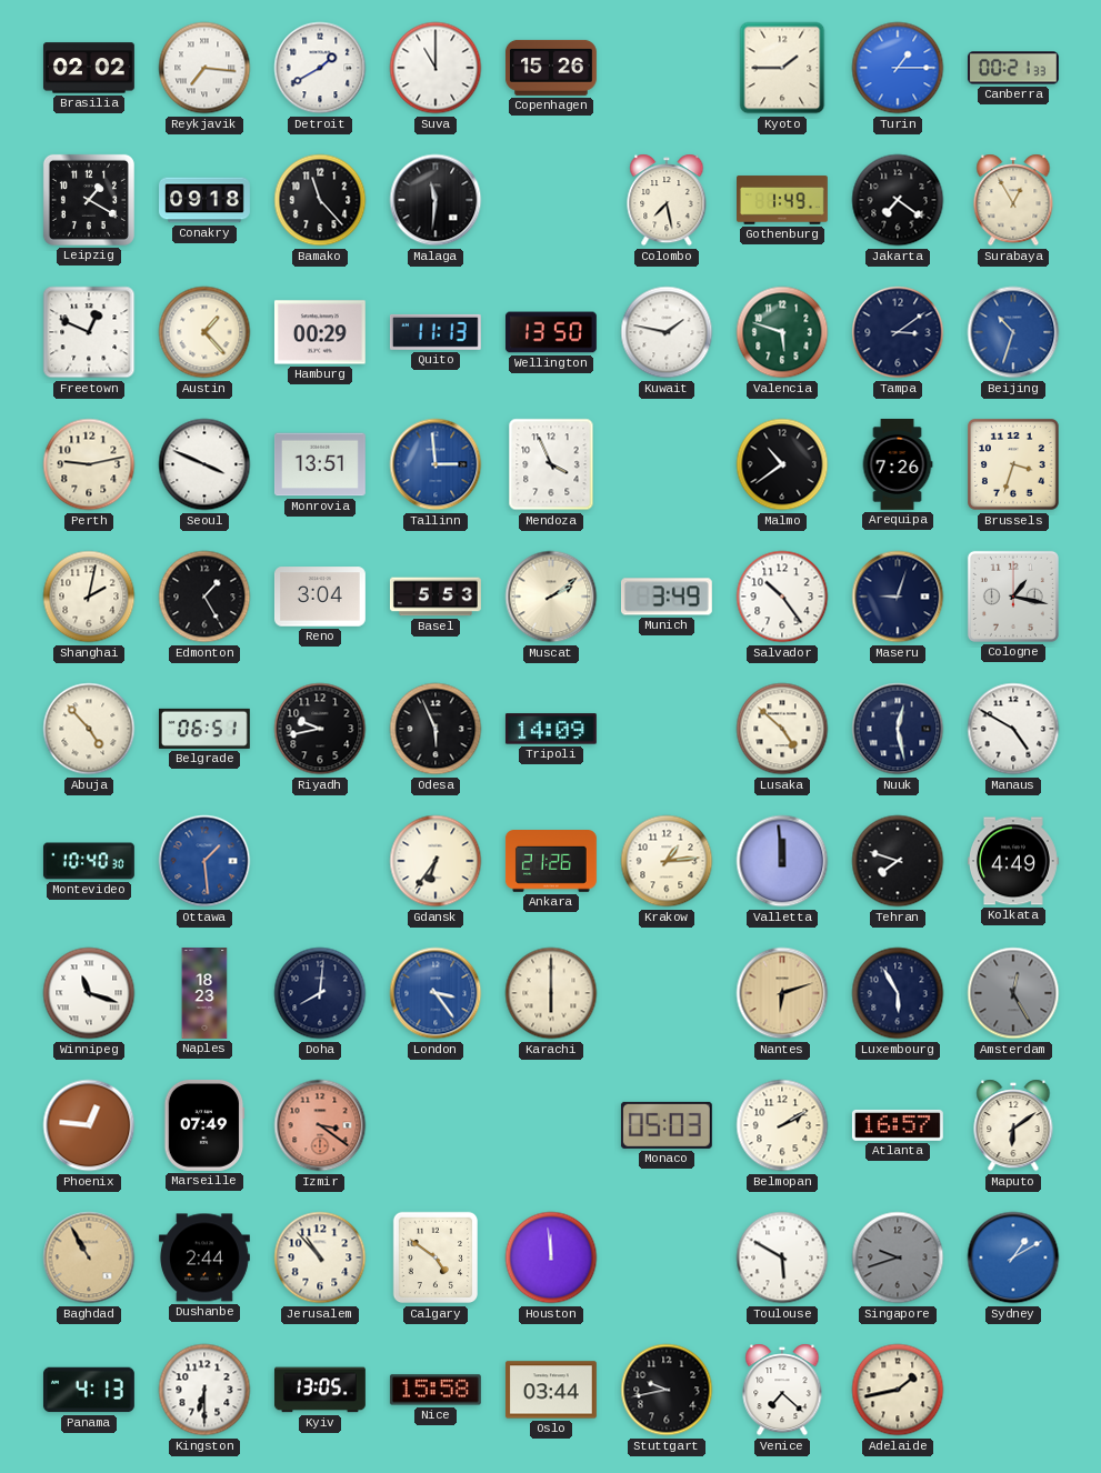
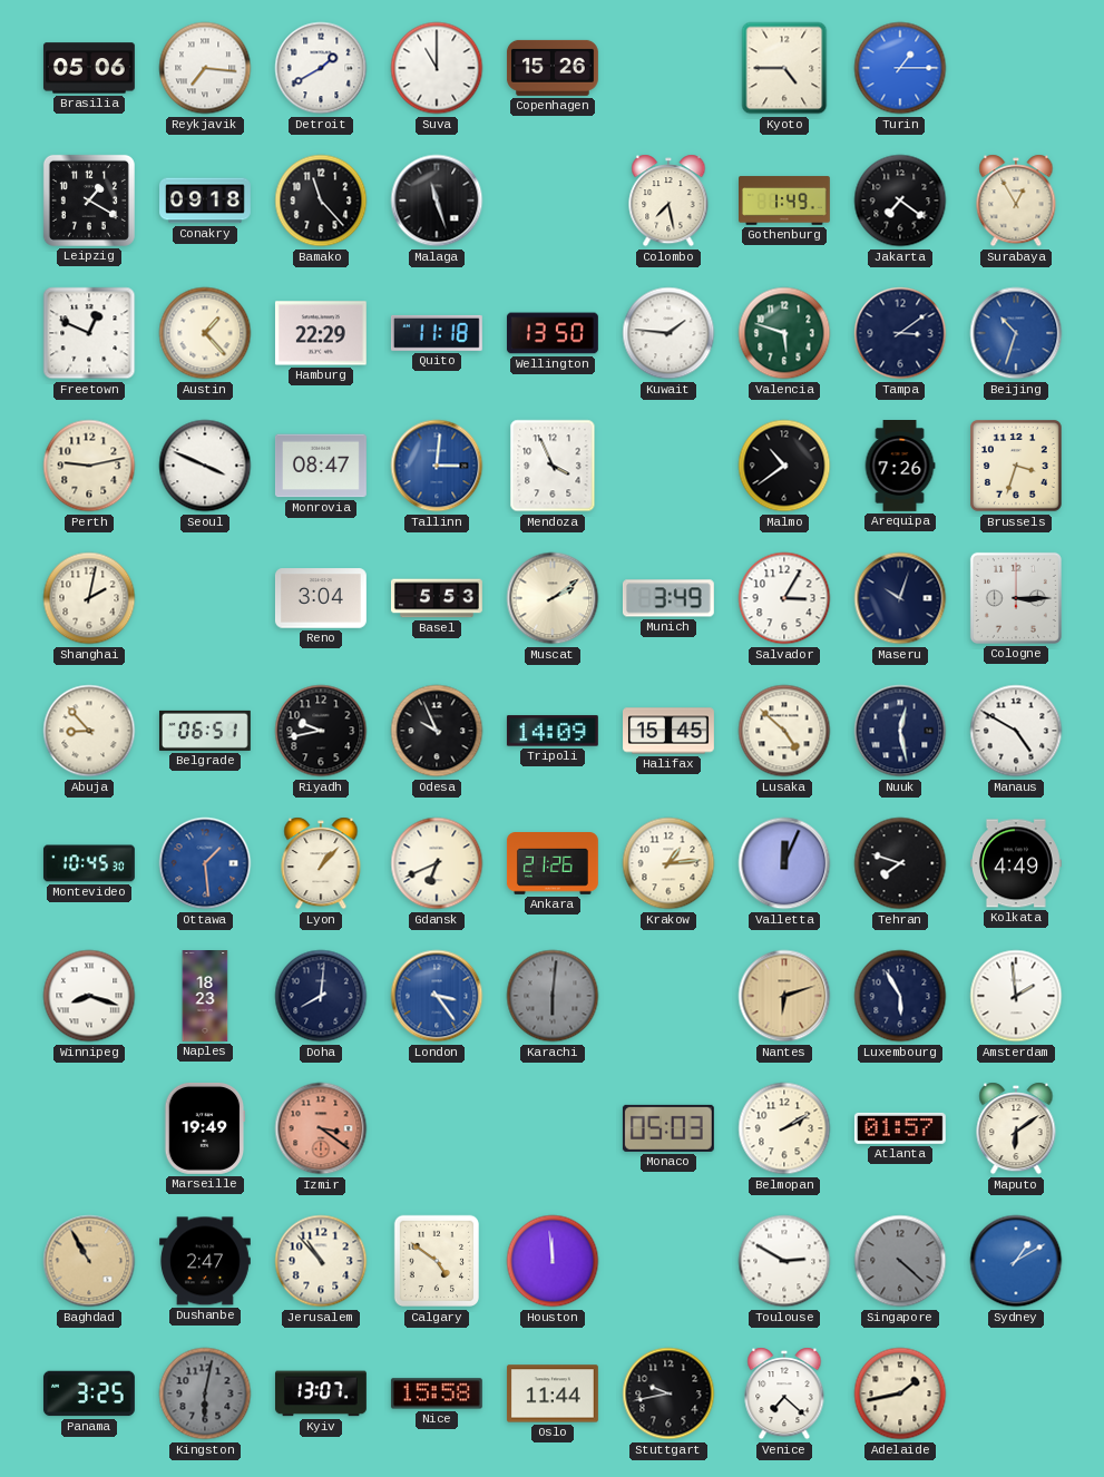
Brasilia: 02:02 -> 05:06
Kyoto: 1:45 -> 4:45
Canberra: 00:21 -> none
Malaga: 11:31 -> 11:27
Hamburg: 00:29 -> 22:29
Quito: 11:13 -> 11:18
Kuwait: 1:47 -> 1:46
Monrovia: 13:51 -> 08:47
Tallinn: 2:59 -> 3:01
Edmonton: 1:25 -> none
Salvador: 10:24 -> 3:05
Maseru: 9:03 -> 10:03
Cologne: 1:17 -> 3:15
Abuja: 4:53 -> 8:53
Odesa: 5:56 -> 9:56
Halifax: none -> 15:45
Montevideo: 10:40 -> 10:45
Lyon: none -> 1:07
Gdansk: 6:36 -> 6:41
Valletta: 11:59 -> 12:04
Winnipeg: 11:18 -> 8:18
Karachi: 6:00 -> 6:01
Karachi dial: cream -> grey
Amsterdam: 12:25 -> 1:59
Amsterdam dial: grey -> white
Phoenix: 12:46 -> none
Marseille: 07:49 -> 19:49
Atlanta: 16:57 -> 01:57
Dushanbe: 2:44 -> 2:47
Toulouse: 5:50 -> 2:50
Singapore: 9:42 -> 4:22
Panama: 4:13 -> 3:25
Kingston: 6:30 -> 6:02
Kingston dial: white -> grey
Kyiv: 13:05 -> 13:07
Oslo: 03:44 -> 11:44
